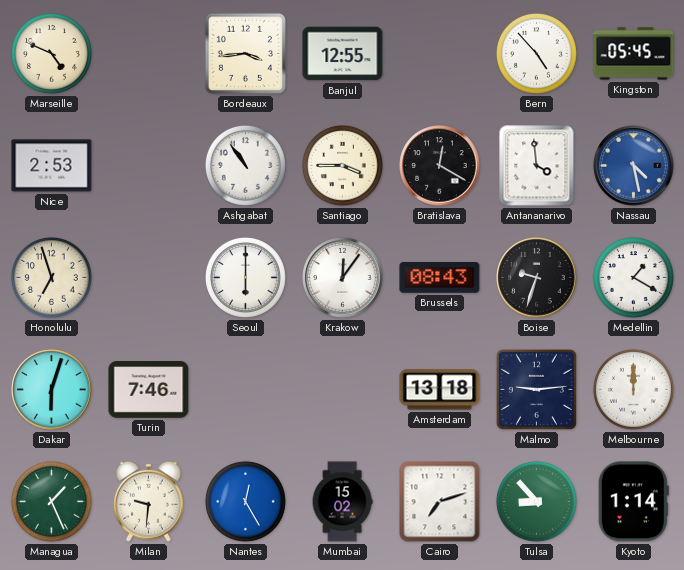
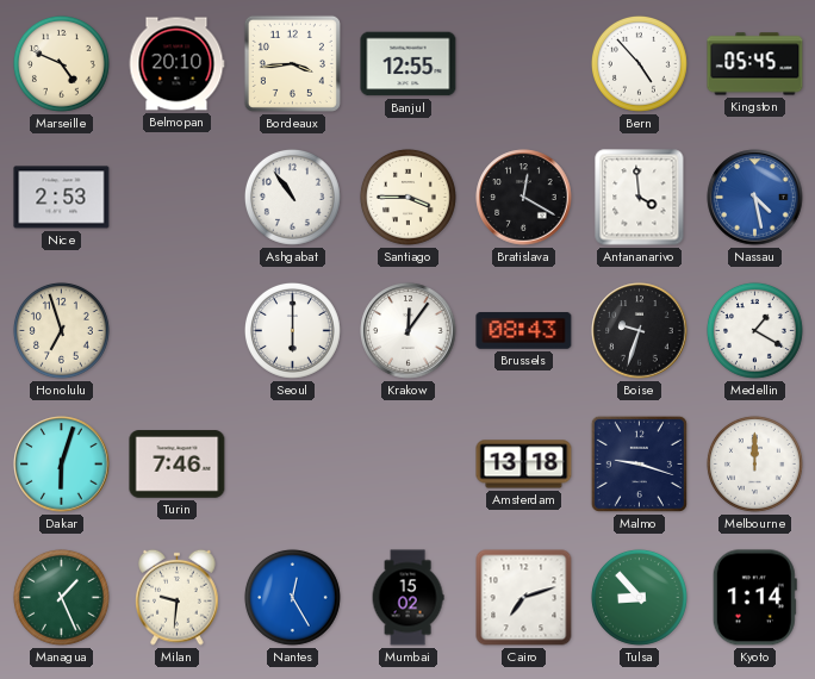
Belmopan: none -> 20:10
Malmo: 9:14 -> 9:18
